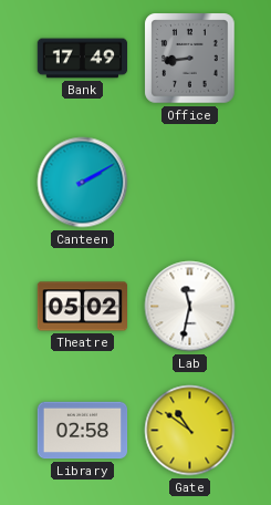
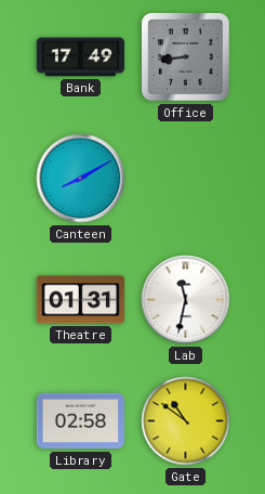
Canteen: 2:10 -> 8:10
Theatre: 05:02 -> 01:31
